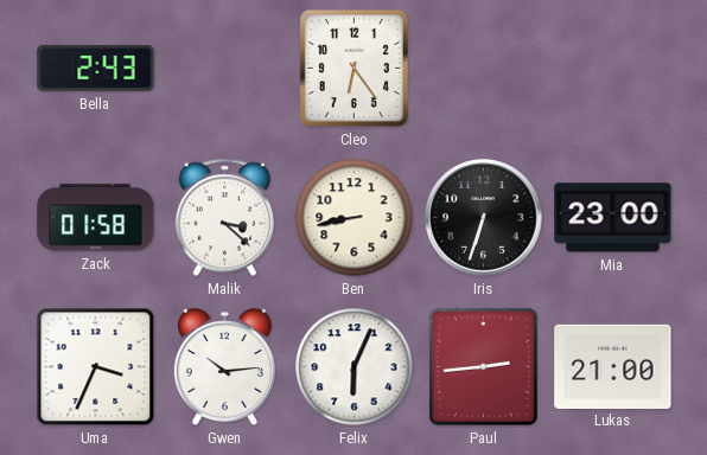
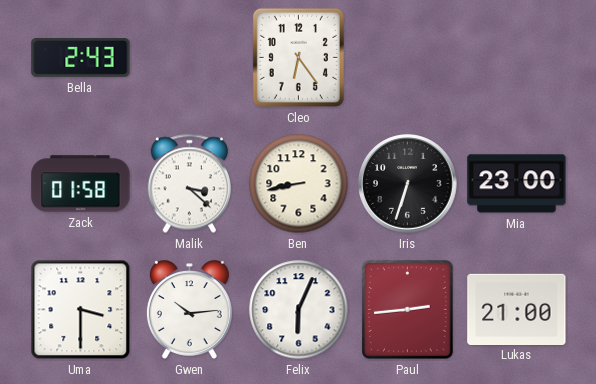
Uma: 3:34 -> 3:30
